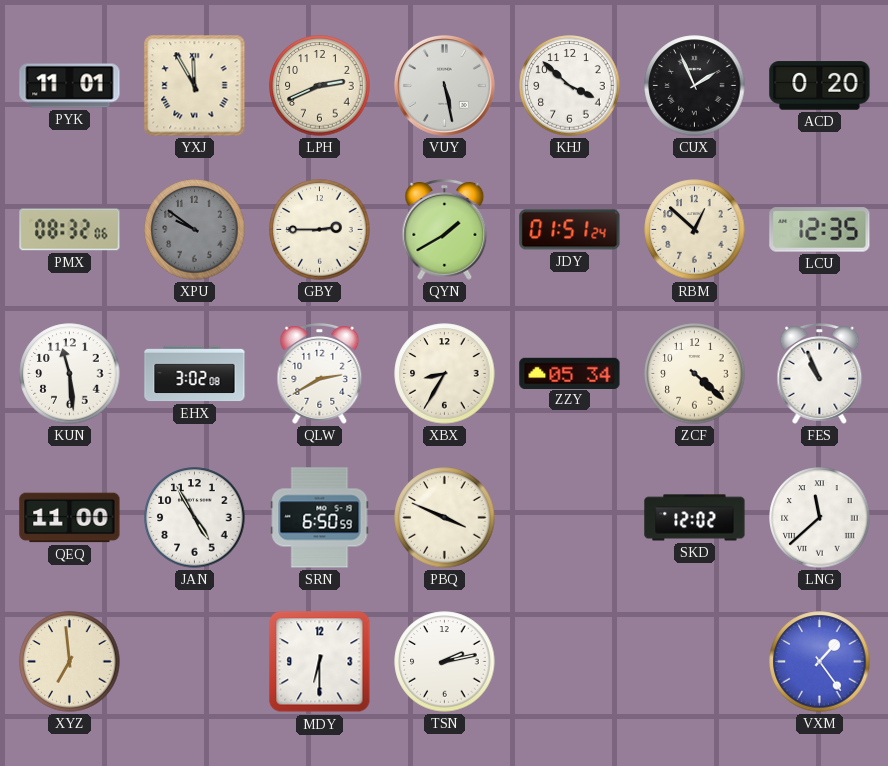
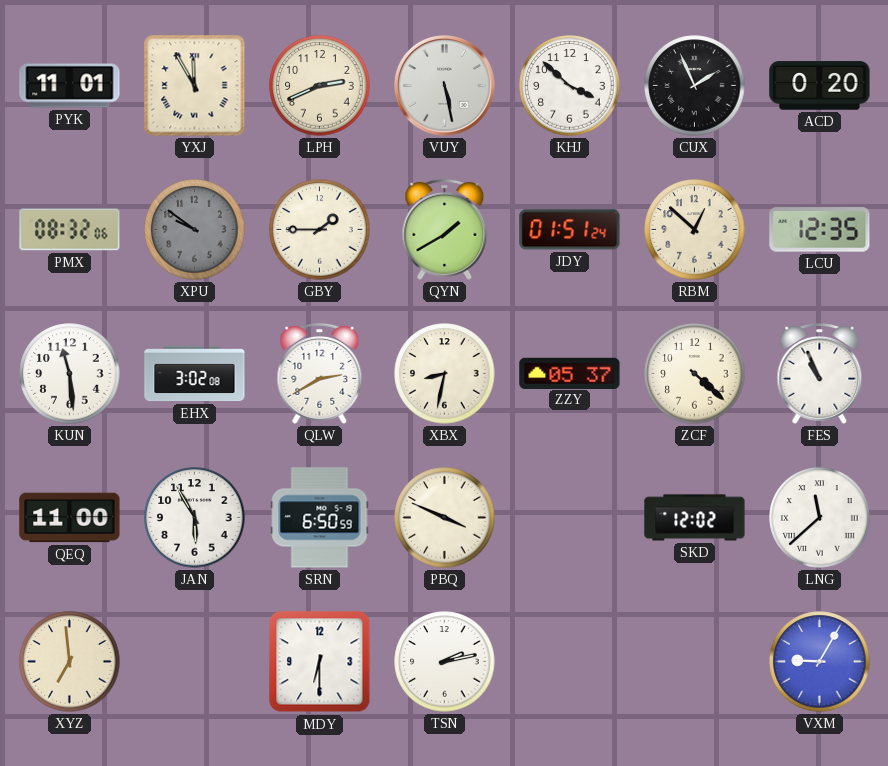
GBY: 2:45 -> 1:45
XBX: 8:35 -> 8:32
ZZY: 05:34 -> 05:37
JAN: 4:55 -> 5:55
VXM: 1:24 -> 9:05
